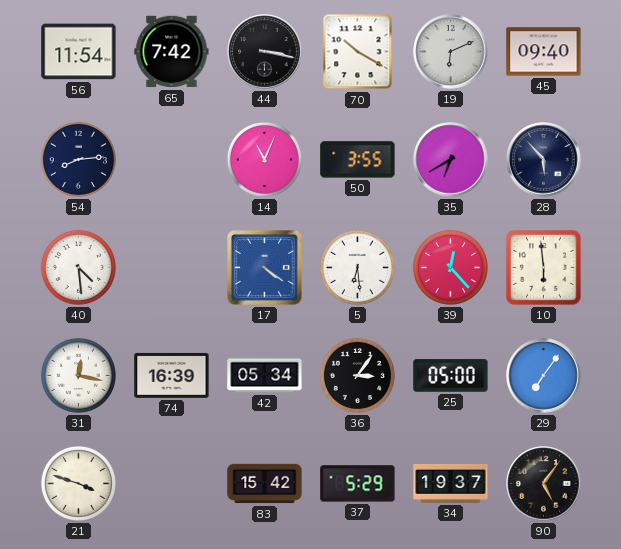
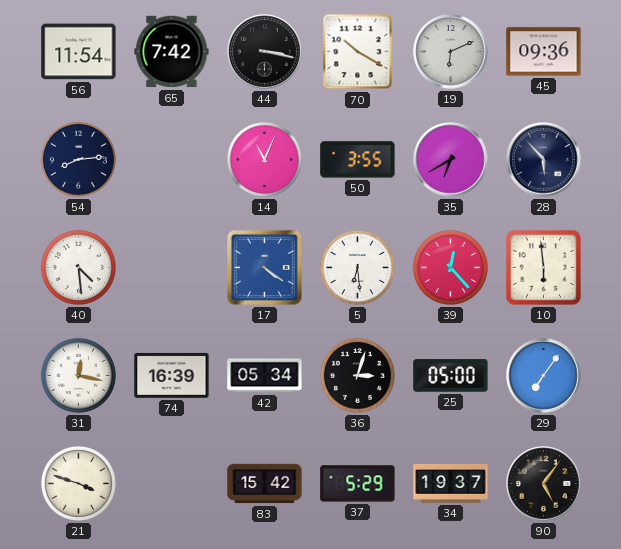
45: 09:40 -> 09:36
36: 3:06 -> 3:03
